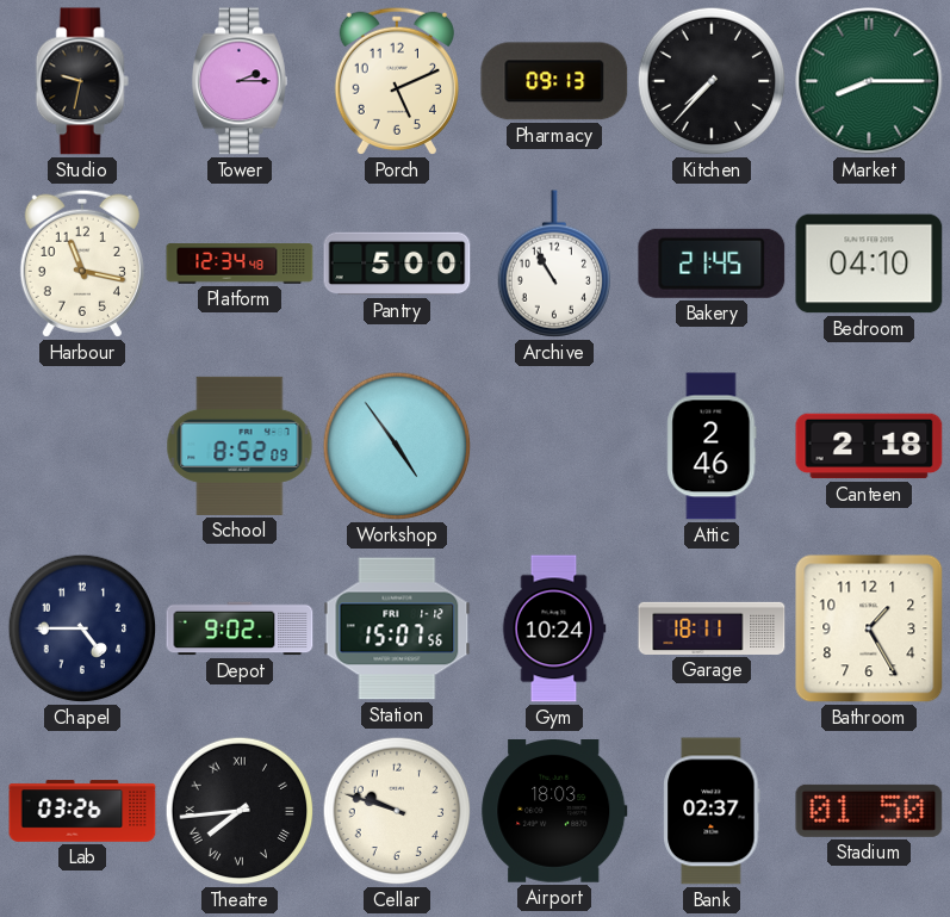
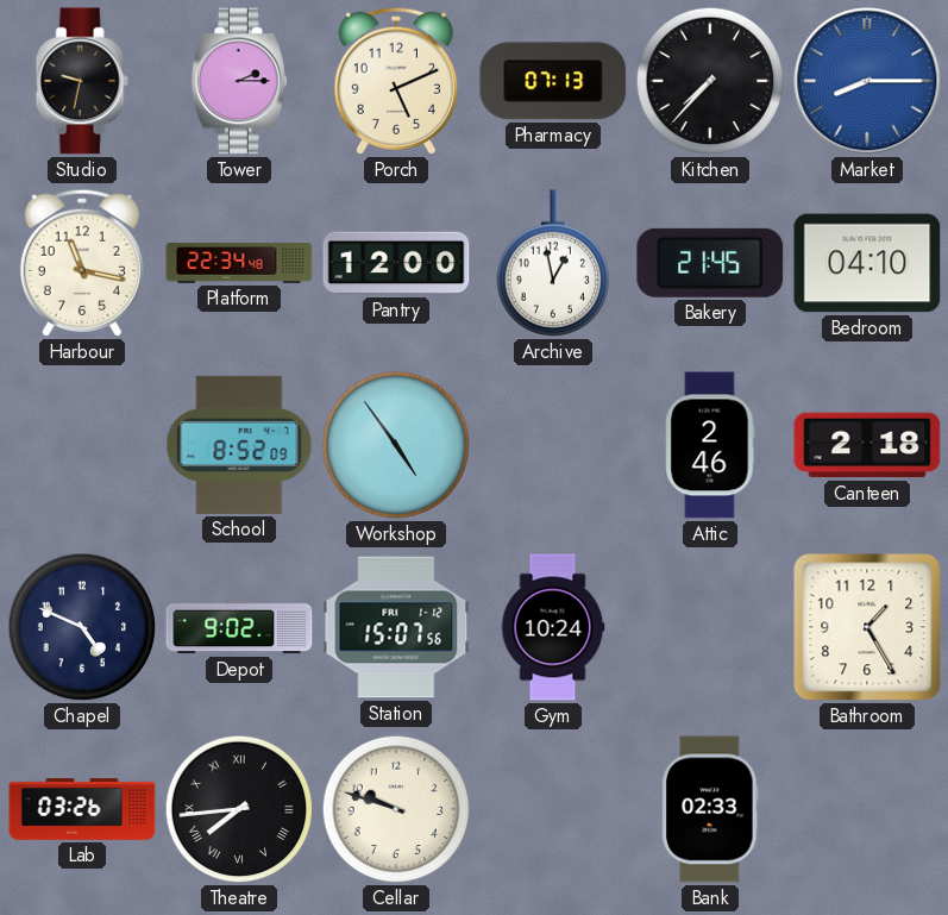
Pharmacy: 09:13 -> 07:13
Market dial: green -> blue
Platform: 12:34 -> 22:34
Pantry: 5:00 -> 12:00
Archive: 10:55 -> 12:58
Chapel: 4:45 -> 4:49
Garage: 18:11 -> none
Airport: 18:03 -> none
Bank: 02:37 -> 02:33
Stadium: 01:50 -> none
